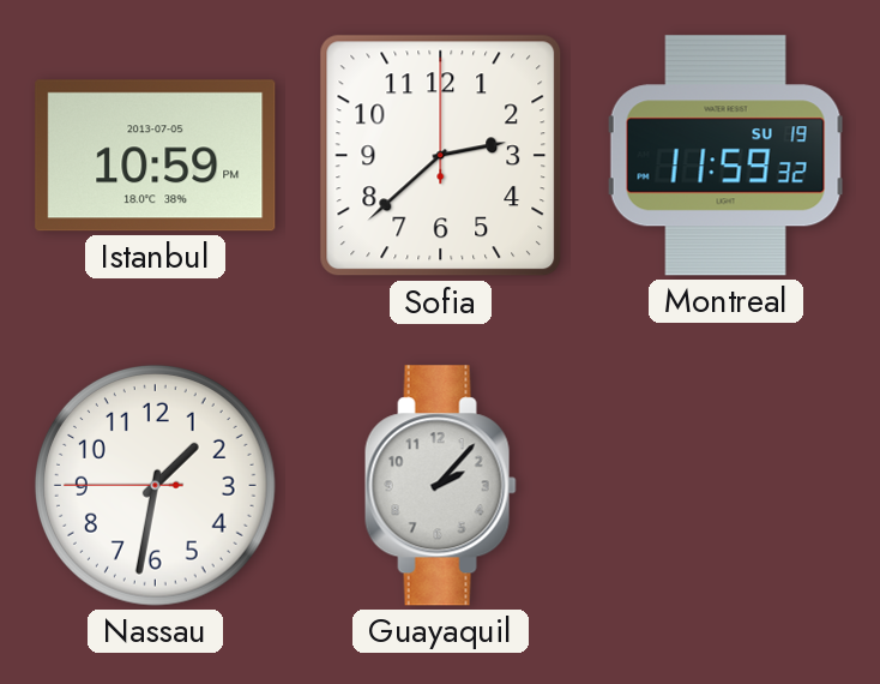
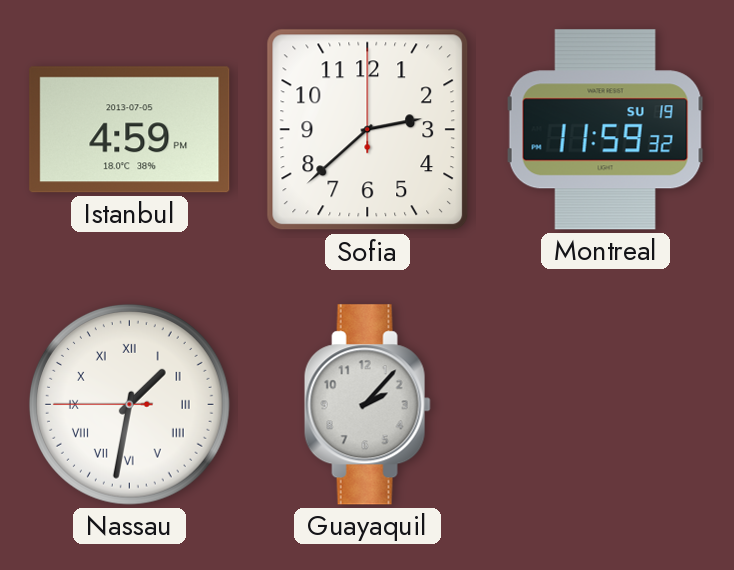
Istanbul: 10:59 -> 4:59
Nassau numerals: Arabic -> Roman
